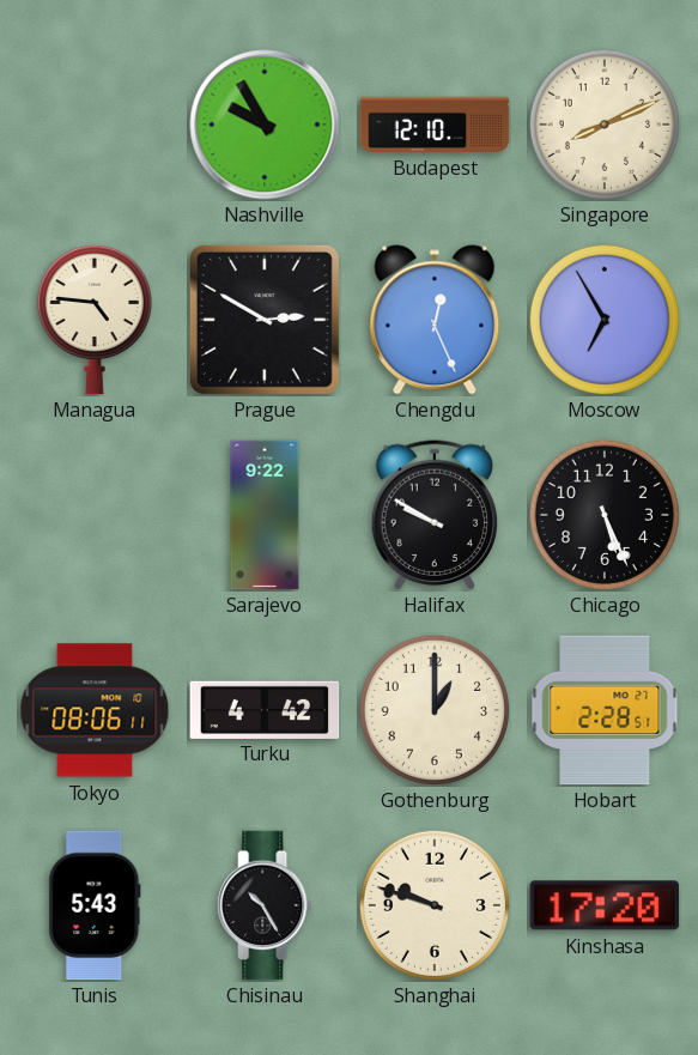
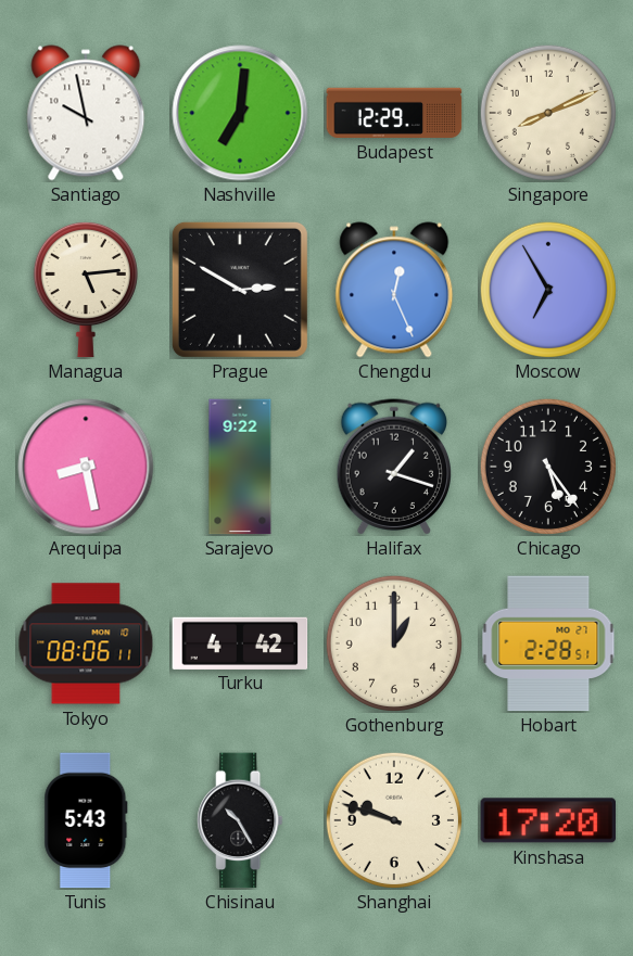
Santiago: none -> 9:58
Nashville: 9:55 -> 7:01
Budapest: 12:10 -> 12:29
Managua: 4:46 -> 5:14
Arequipa: none -> 8:28
Halifax: 9:50 -> 1:18
Chicago: 5:26 -> 5:24
